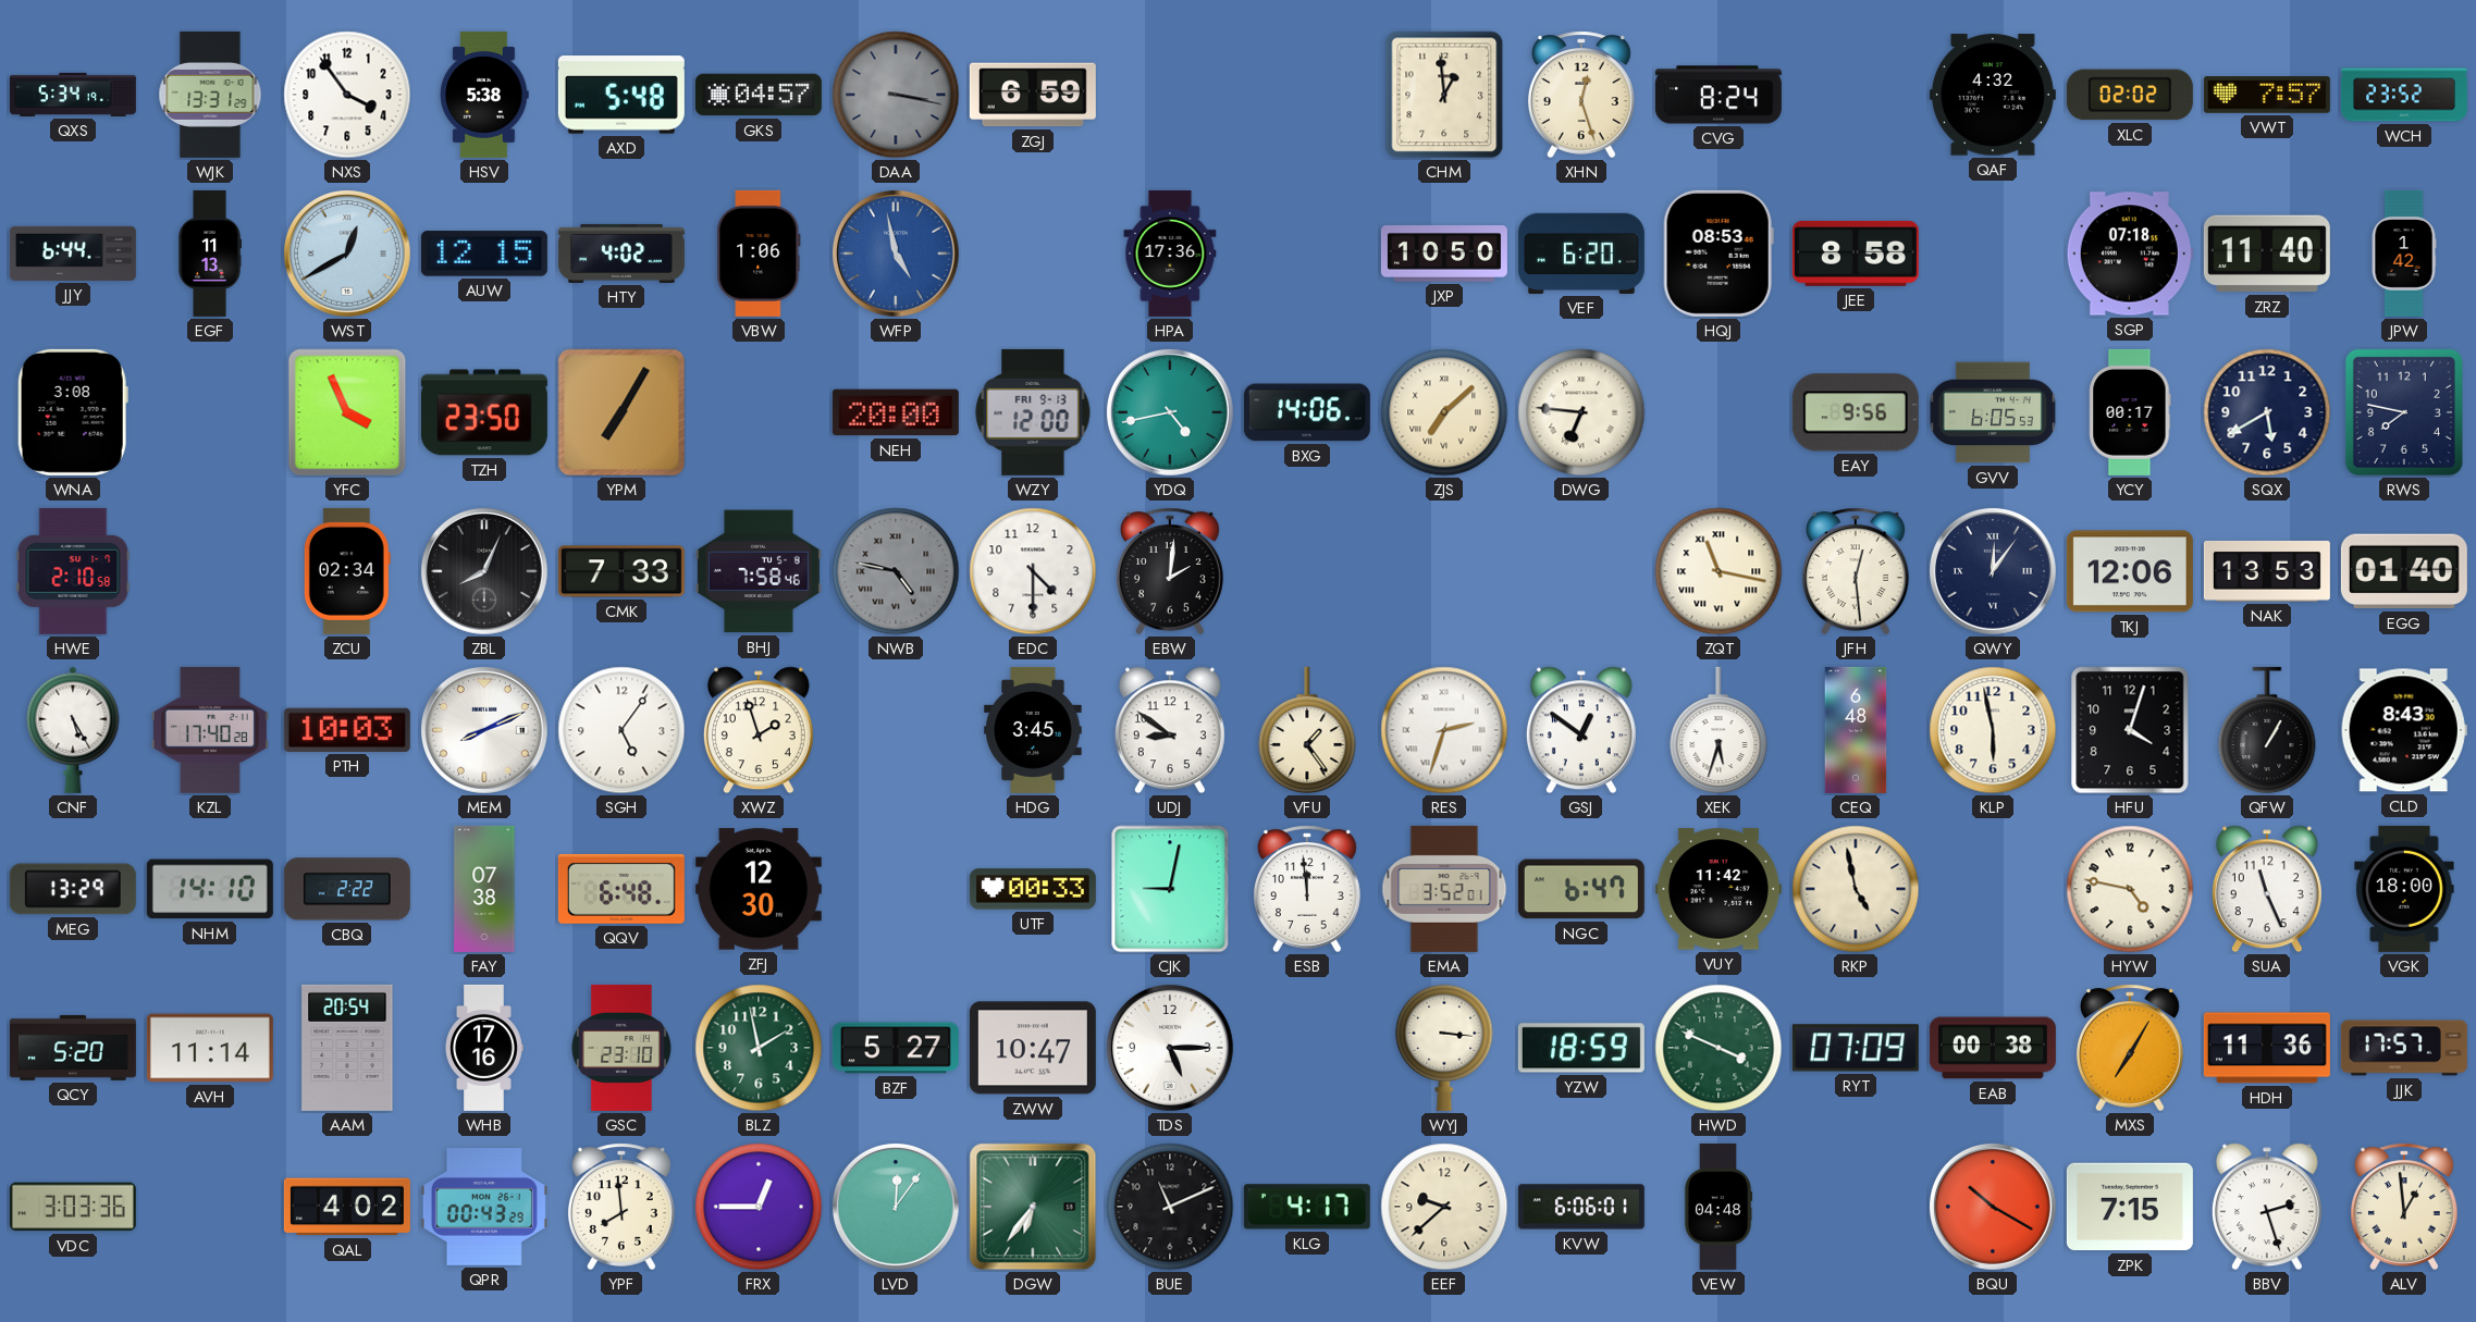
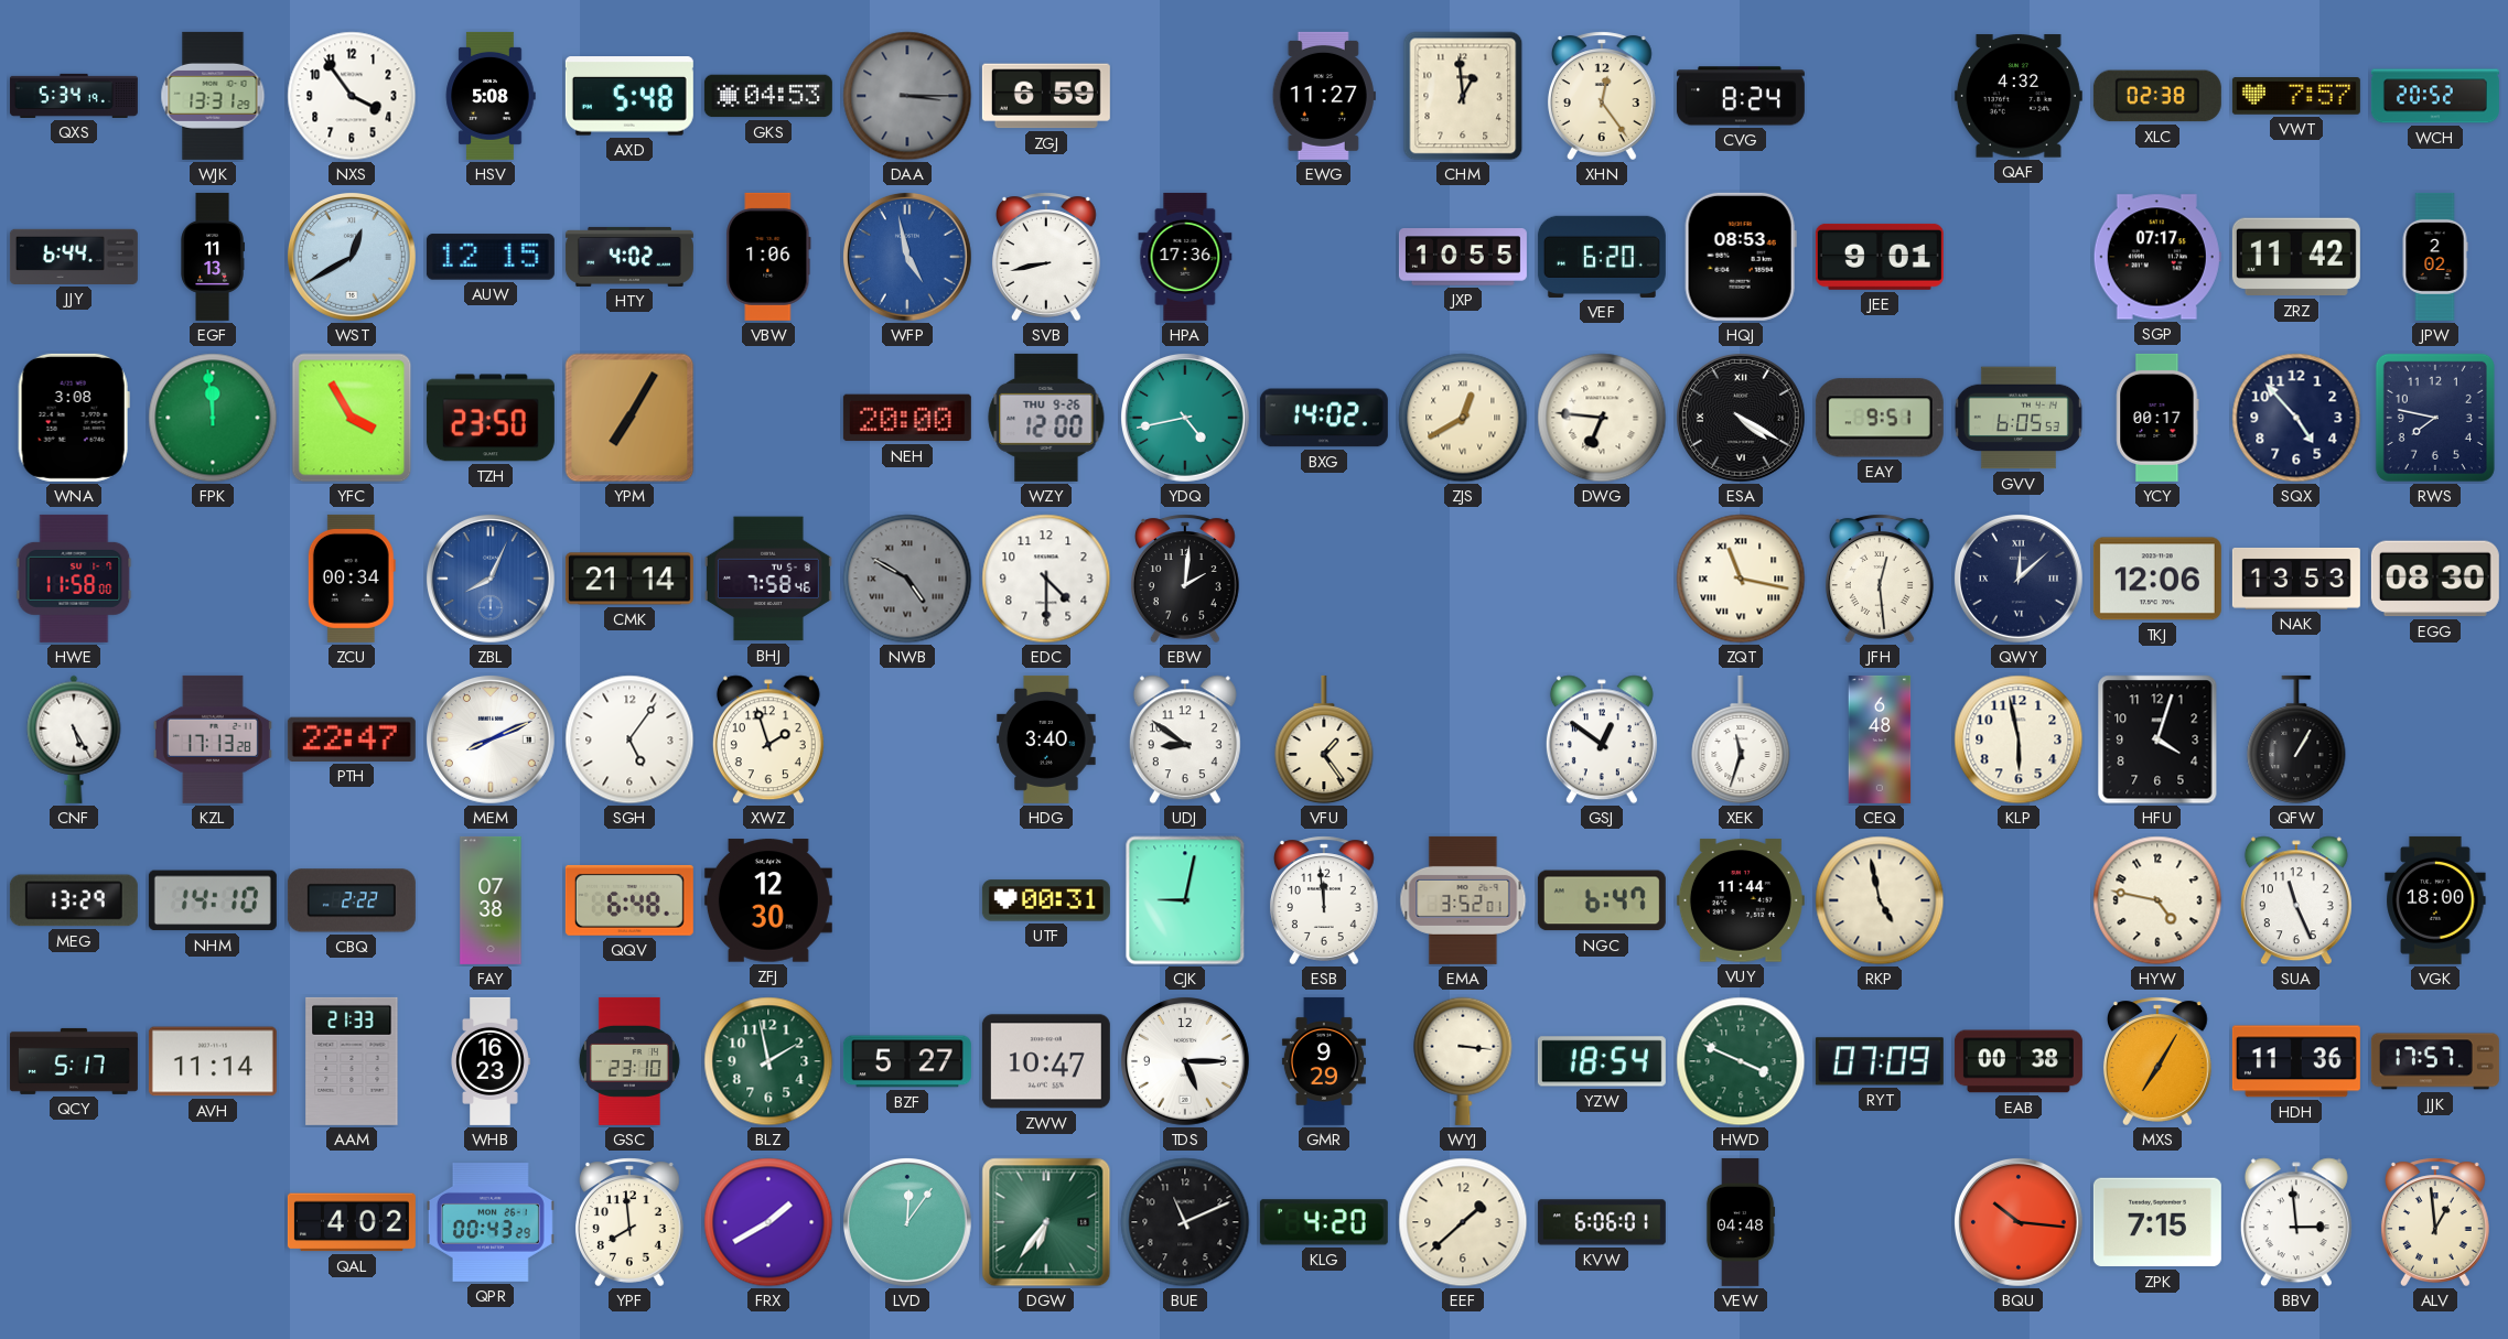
HSV: 5:38 -> 5:08
GKS: 04:57 -> 04:53
DAA: 3:17 -> 3:15
EWG: none -> 11:27
XHN: 12:27 -> 12:24
XLC: 02:02 -> 02:38
WCH: 23:52 -> 20:52
SVB: none -> 8:43
JXP: 10:50 -> 10:55
JEE: 8:58 -> 9:01
SGP: 07:18 -> 07:17
ZRZ: 11:40 -> 11:42
JPW: 1:42 -> 2:02
FPK: none -> 11:59
YFC: 3:56 -> 3:55
WZY date: FRI 9-13 -> THU 9-26
BXG: 14:06 -> 14:02
ZJS: 7:08 -> 12:40
ESA: none -> 4:20
EAY: 9:56 -> 9:51
SQX: 5:40 -> 4:53
HWE: 2:10 -> 11:58
ZCU: 02:34 -> 00:34
ZBL dial: black -> blue
CMK: 7:33 -> 21:14
NWB: 4:47 -> 4:50
QWY: 12:06 -> 12:08
EGG: 01:40 -> 08:30
KZL: 17:40 -> 17:13
PTH: 10:03 -> 22:47
HDG: 3:45 -> 3:40
RES: 2:33 -> none
XEK: 5:33 -> 11:33
CLD: 8:43 -> none
UTF: 00:33 -> 00:31
VUY: 11:42 -> 11:44
QCY: 5:20 -> 5:17
AAM: 20:54 -> 21:33
WHB: 17:16 -> 16:23
GMR: none -> 9:29
YZW: 18:59 -> 18:54
VDC: 3:03 -> none
FRX: 12:45 -> 1:40
KLG: 4:17 -> 4:20
EEF: 9:38 -> 1:38
BQU: 10:20 -> 10:16
BBV: 2:27 -> 2:59
